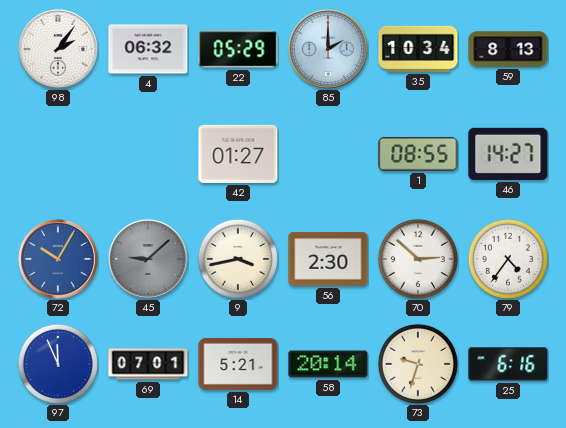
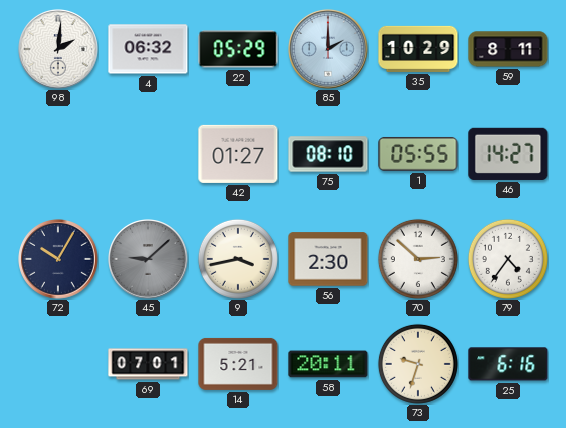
98: 2:06 -> 2:01
35: 10:34 -> 10:29
59: 8:13 -> 8:11
75: none -> 08:10
1: 08:55 -> 05:55
72 dial: blue -> navy
97: 11:56 -> none
58: 20:14 -> 20:11
